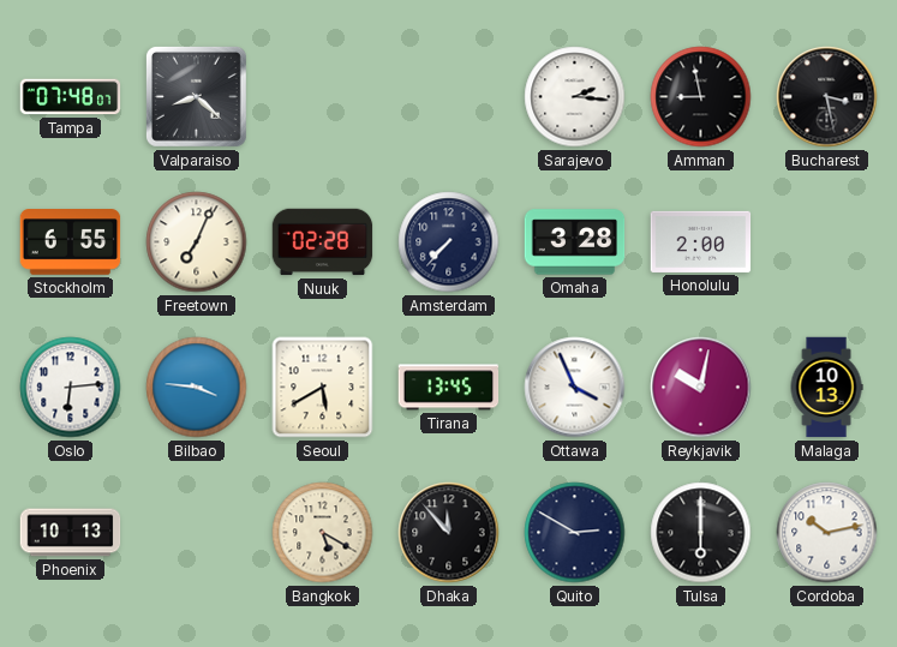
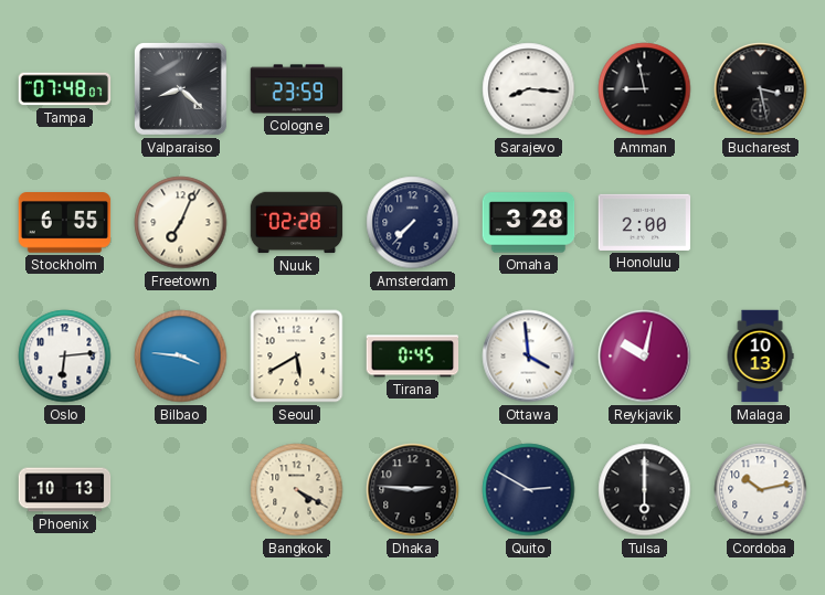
Cologne: none -> 23:59
Sarajevo: 2:16 -> 8:16
Tirana: 13:45 -> 0:45
Ottawa: 3:56 -> 3:59
Bangkok: 5:20 -> 4:20
Dhaka: 11:53 -> 2:46
